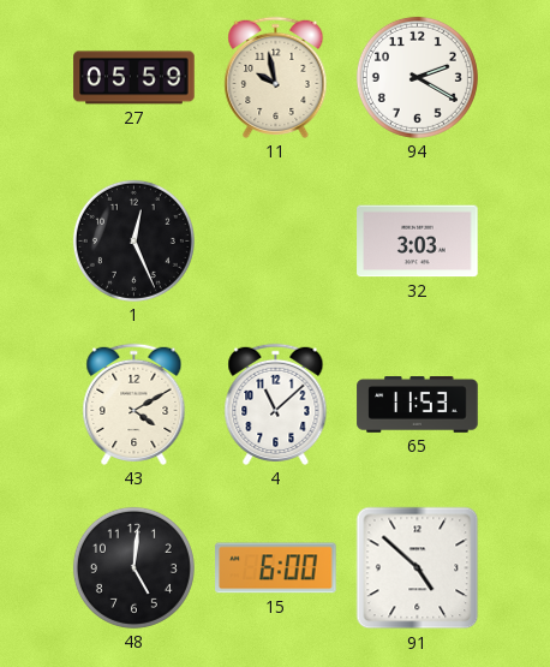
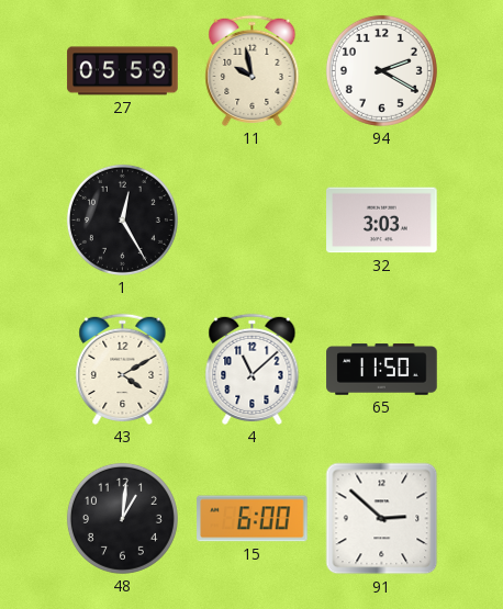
1: 12:26 -> 12:25
65: 11:53 -> 11:50
48: 5:01 -> 1:01
91: 4:52 -> 2:52
